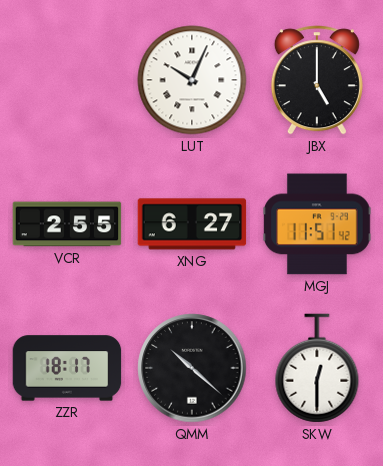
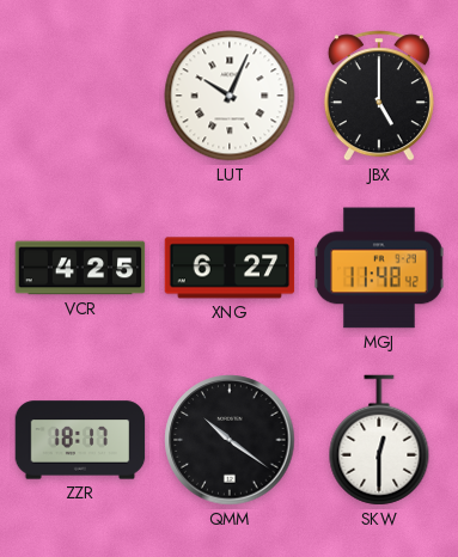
VCR: 2:55 -> 4:25
MGJ: 11:51 -> 11:48
QMM: 10:22 -> 10:21
